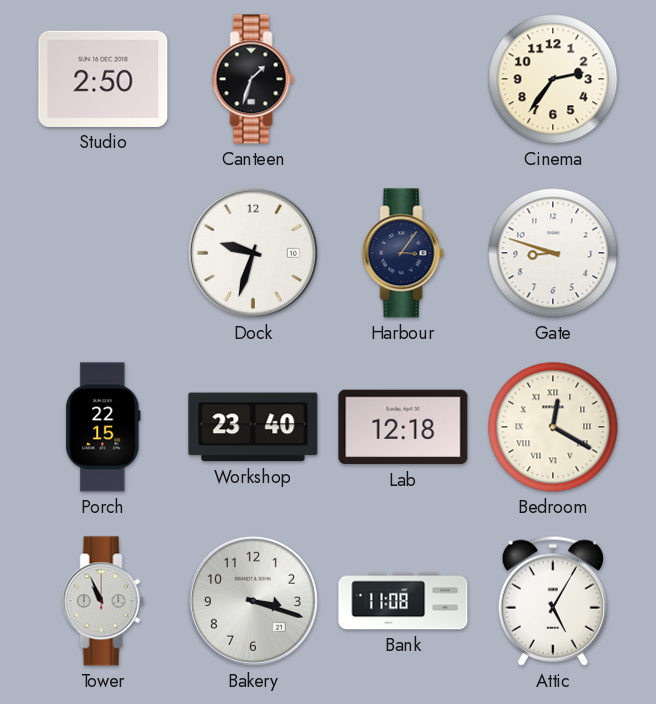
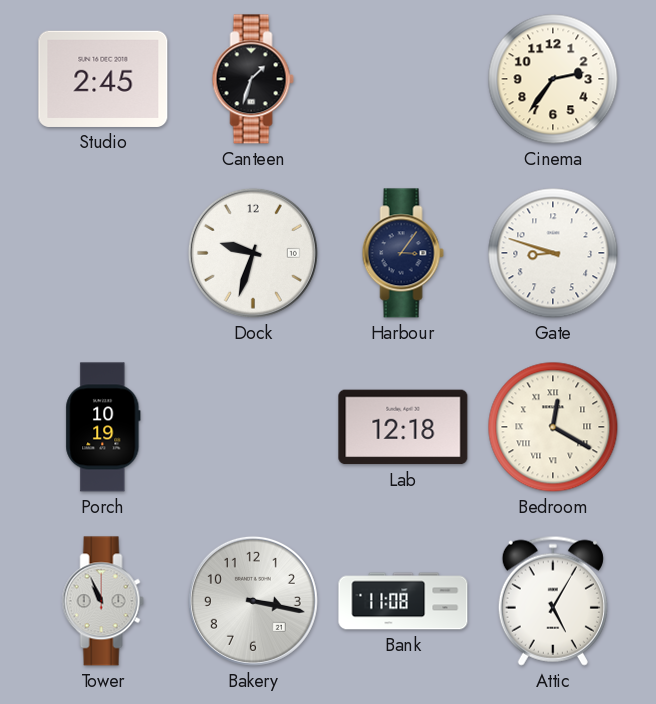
Studio: 2:50 -> 2:45
Porch: 22:15 -> 10:19
Workshop: 23:40 -> none
Bakery: 3:18 -> 3:17
